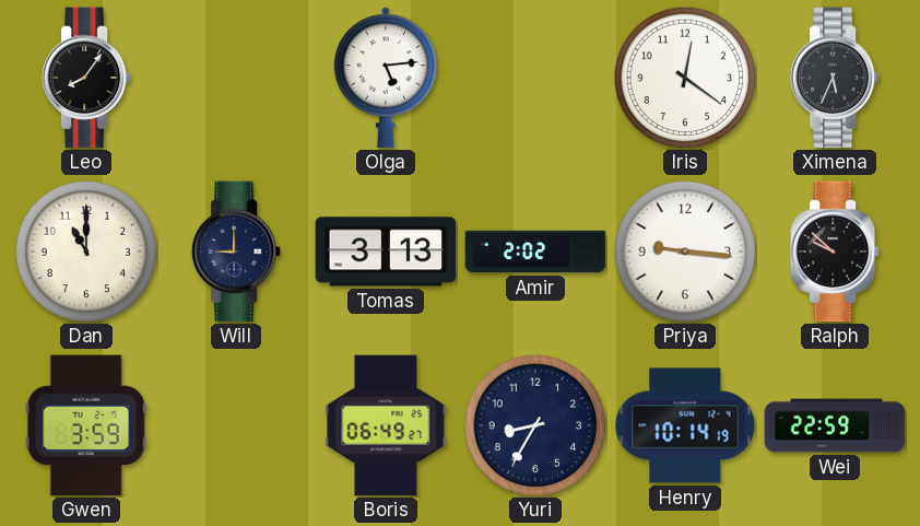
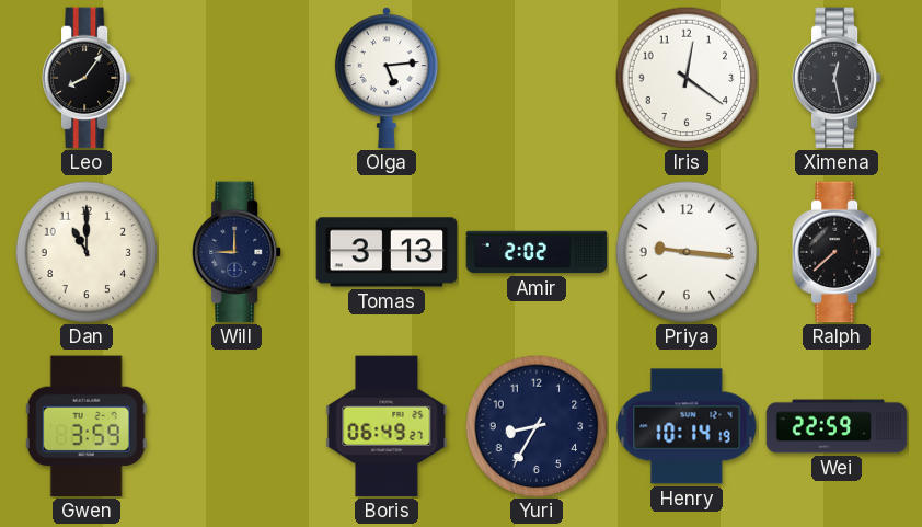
Ximena: 5:34 -> 12:28
Ralph: 9:52 -> 7:38
